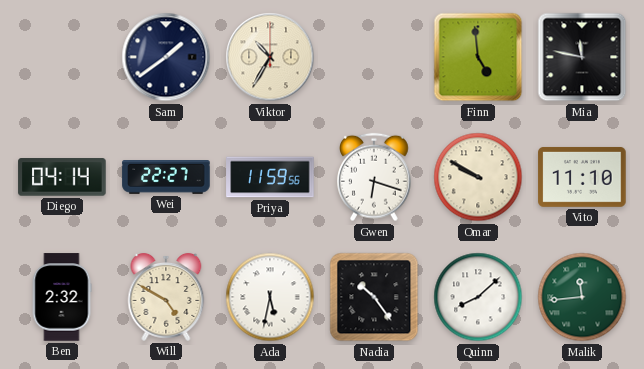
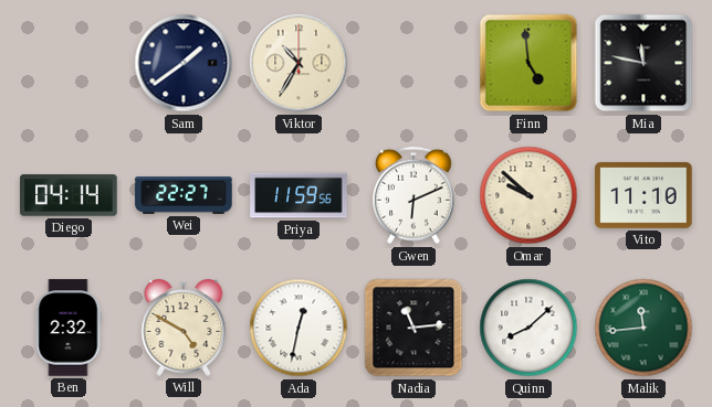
Gwen: 6:18 -> 6:11
Omar: 9:50 -> 9:52
Ada: 5:32 -> 12:32
Nadia: 10:24 -> 11:14
